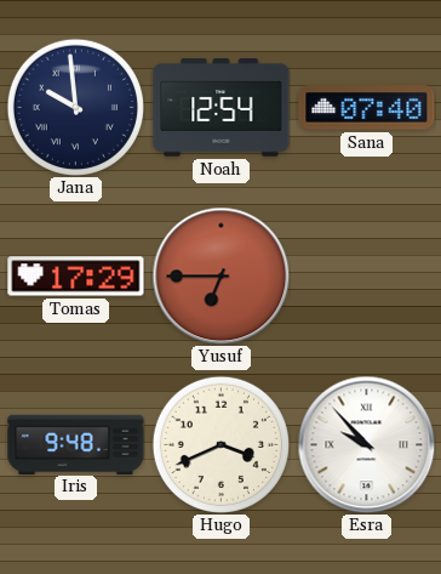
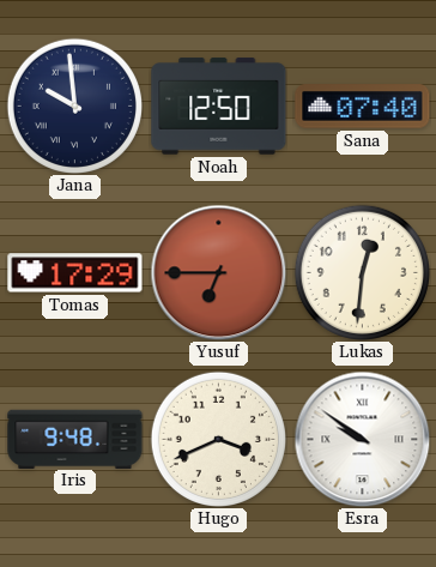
Noah: 12:54 -> 12:50
Lukas: none -> 12:31
Esra: 9:53 -> 9:51
